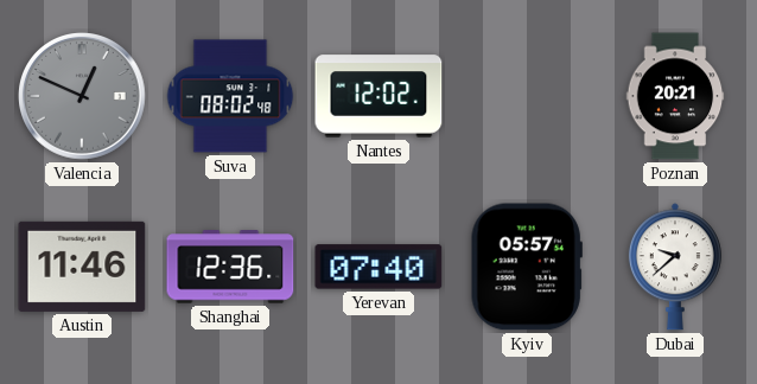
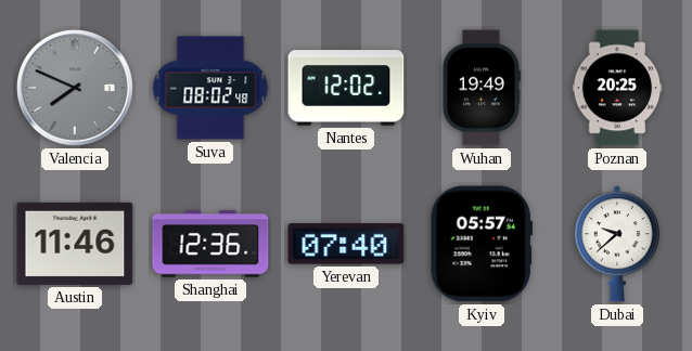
Valencia: 12:49 -> 7:49
Wuhan: none -> 19:49
Poznan: 20:21 -> 20:25
